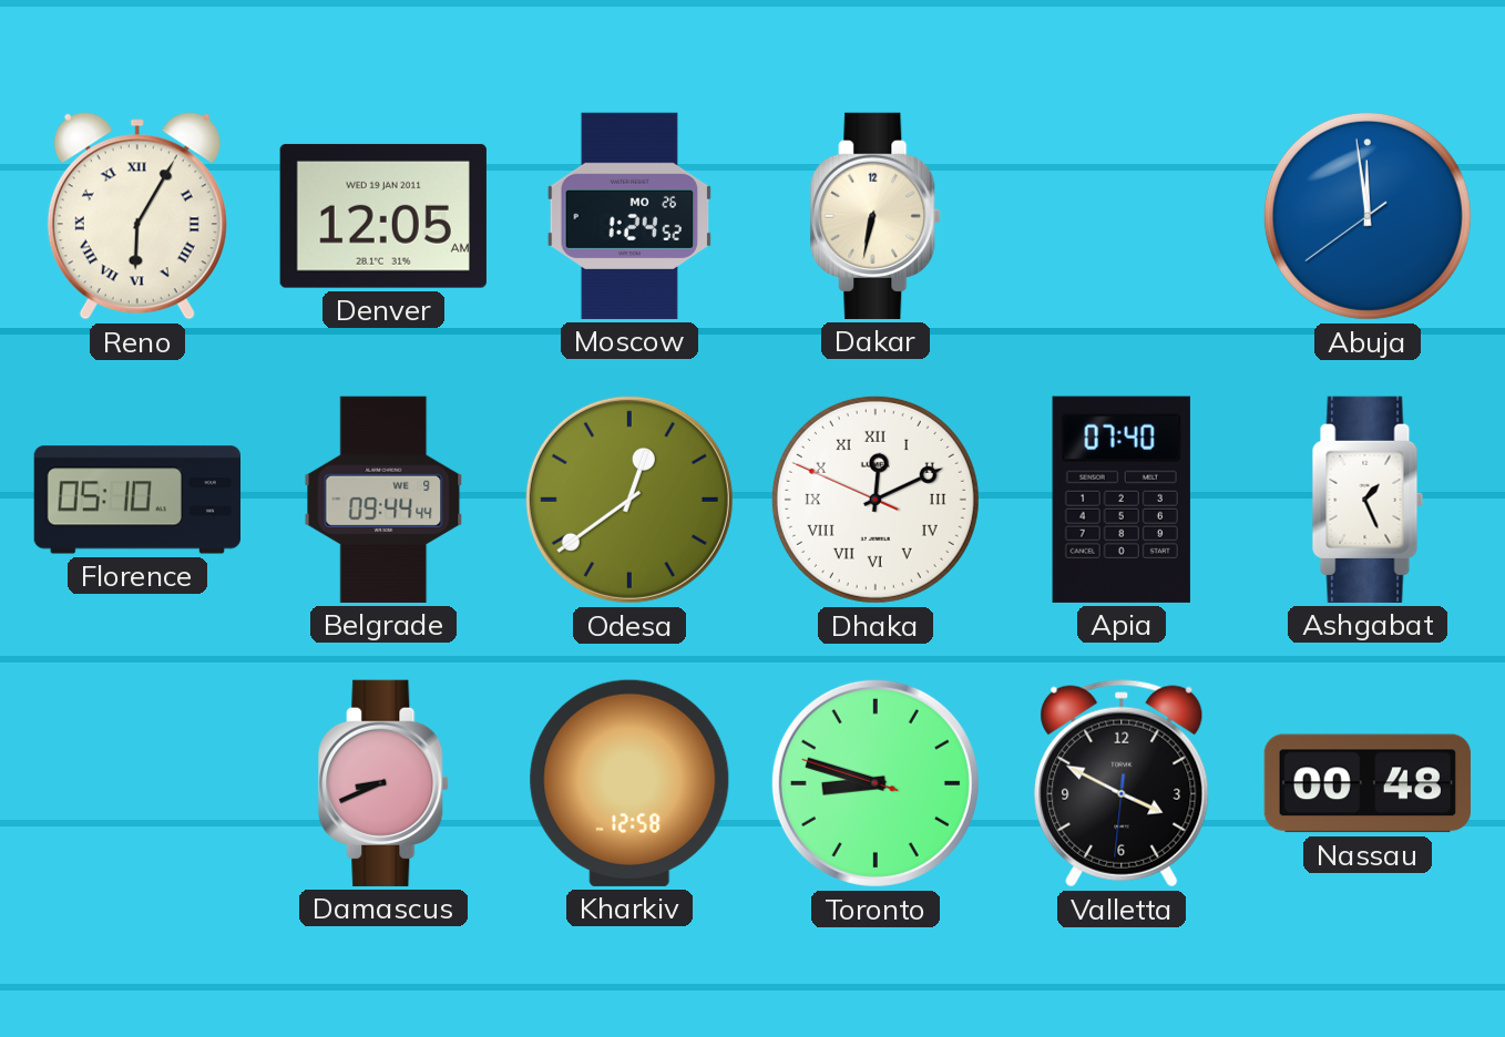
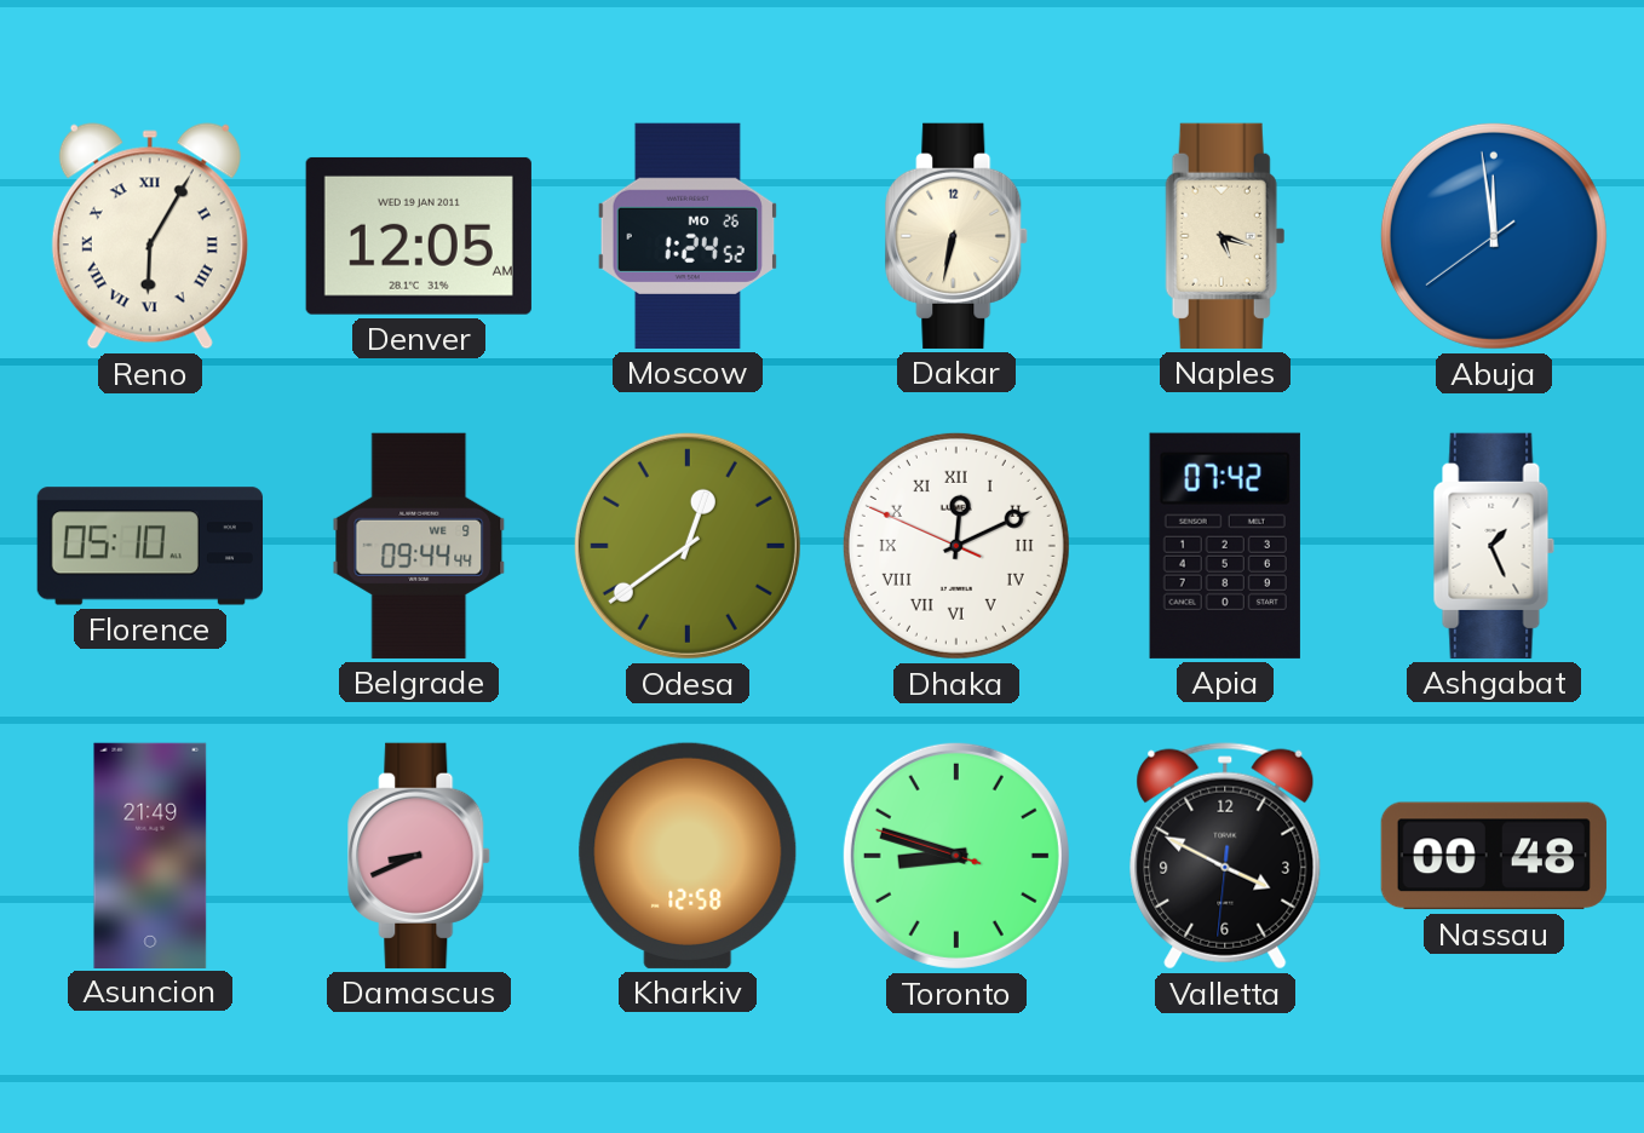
Naples: none -> 5:18
Apia: 07:40 -> 07:42
Asuncion: none -> 21:49
